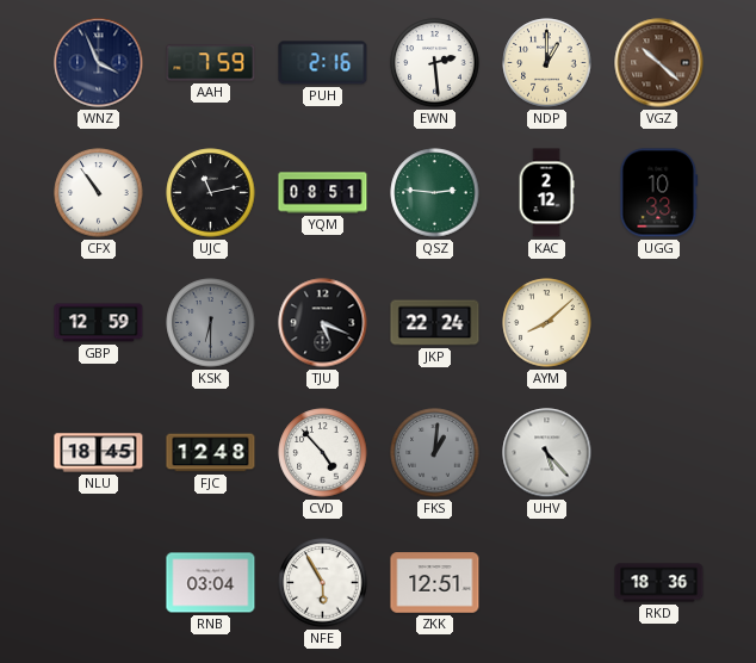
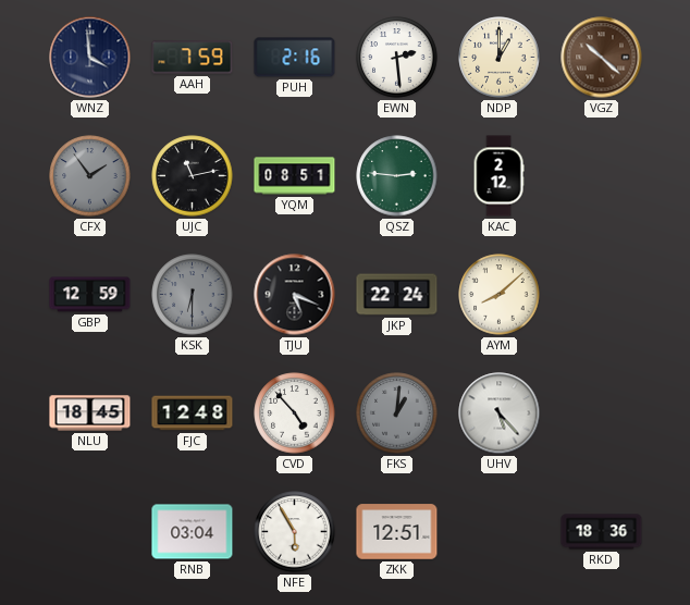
WNZ: 3:56 -> 3:59
CFX: 10:54 -> 1:54
CFX dial: white -> grey
UGG: 10:33 -> none
